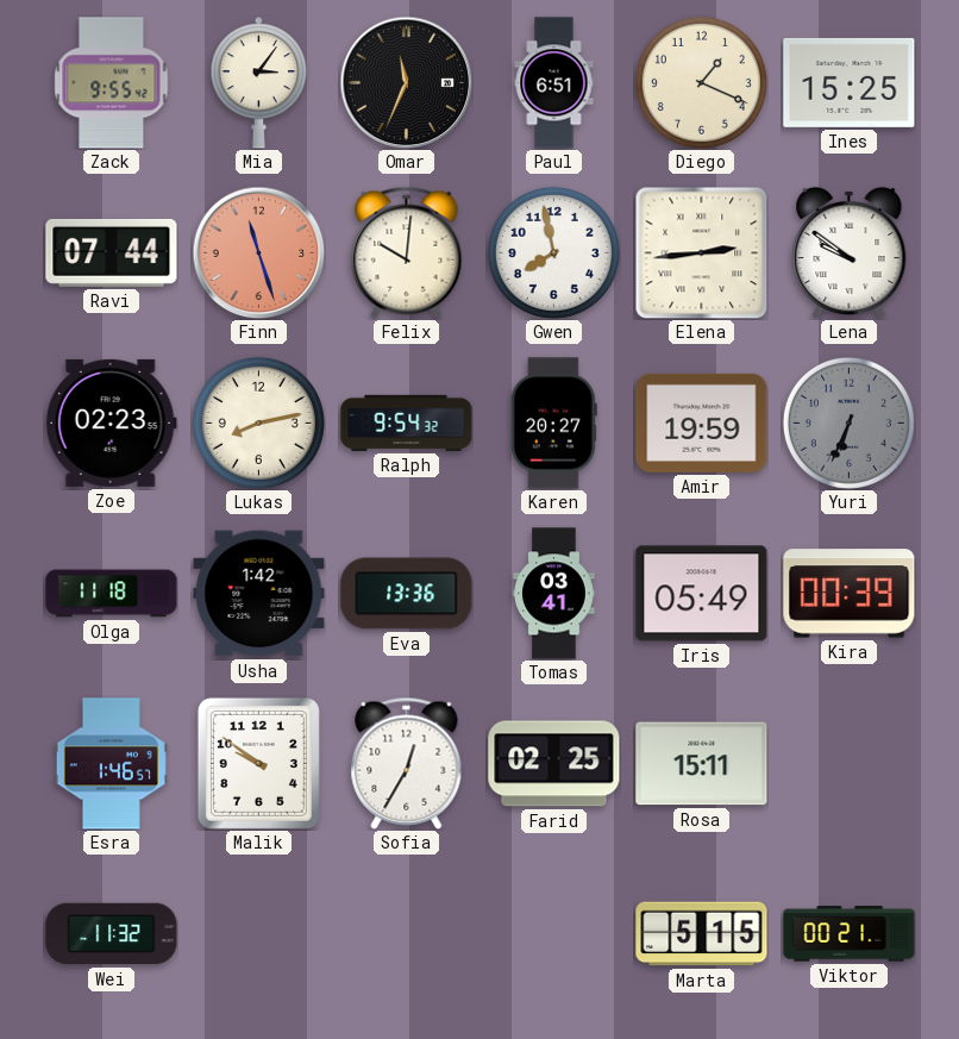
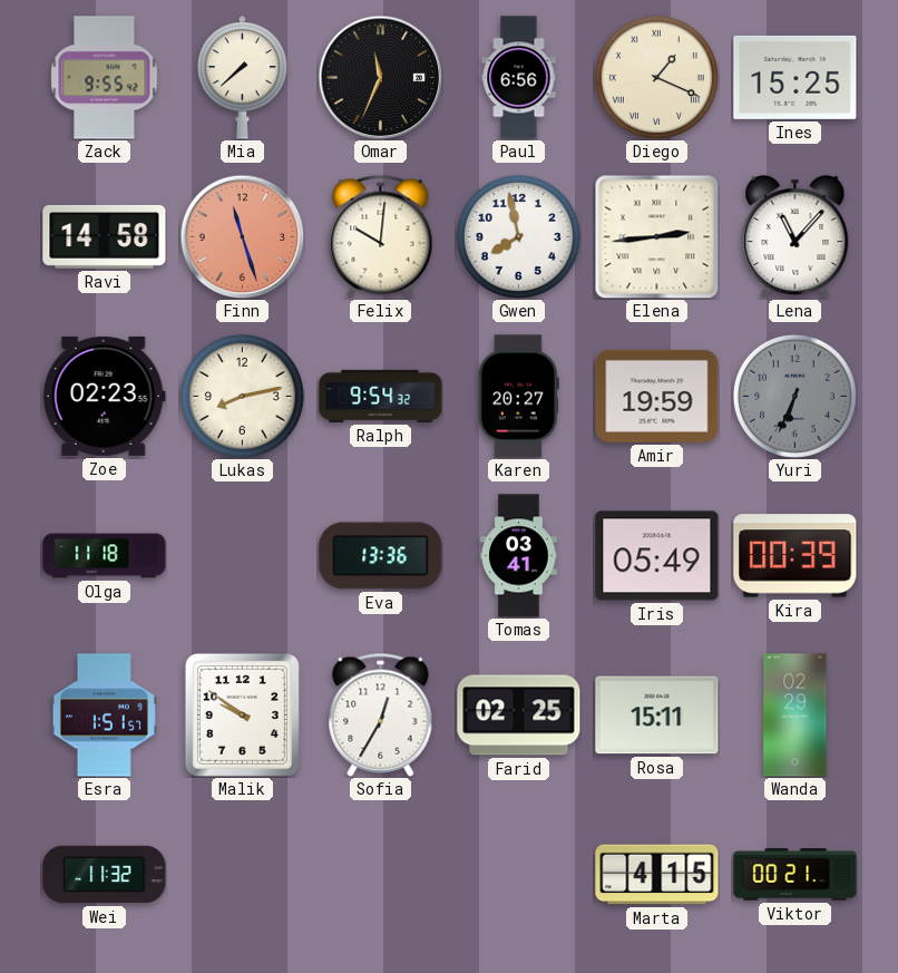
Mia: 3:06 -> 7:38
Paul: 6:51 -> 6:56
Diego numerals: Arabic -> Roman
Ravi: 07:44 -> 14:58
Lena: 9:51 -> 11:07
Usha: 1:42 -> none
Esra: 1:46 -> 1:51
Wanda: none -> 02:29
Marta: 5:15 -> 4:15
